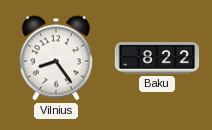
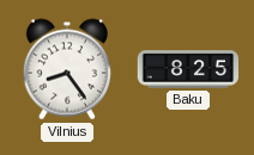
Baku: 8:22 -> 8:25
